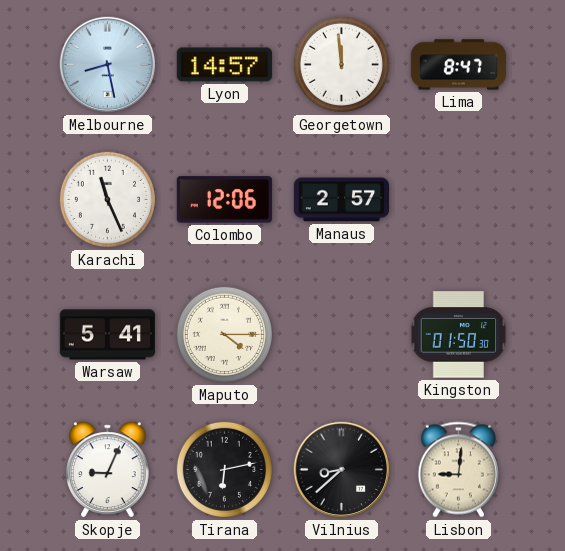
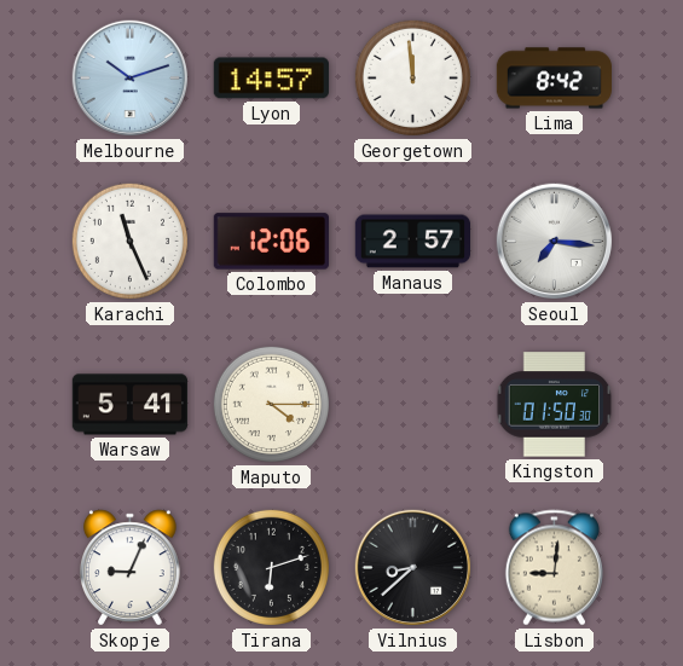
Melbourne: 8:28 -> 10:12
Lima: 8:47 -> 8:42
Seoul: none -> 7:16
Tirana: 6:13 -> 6:12
